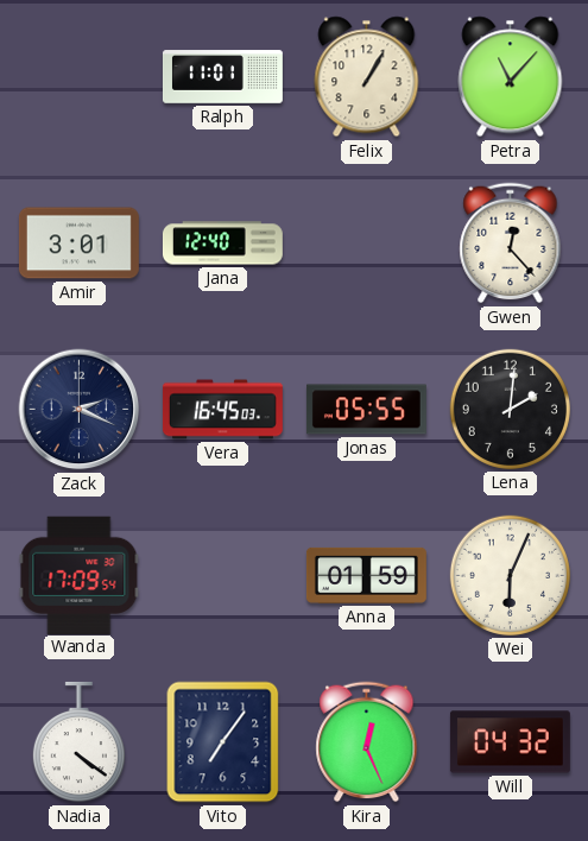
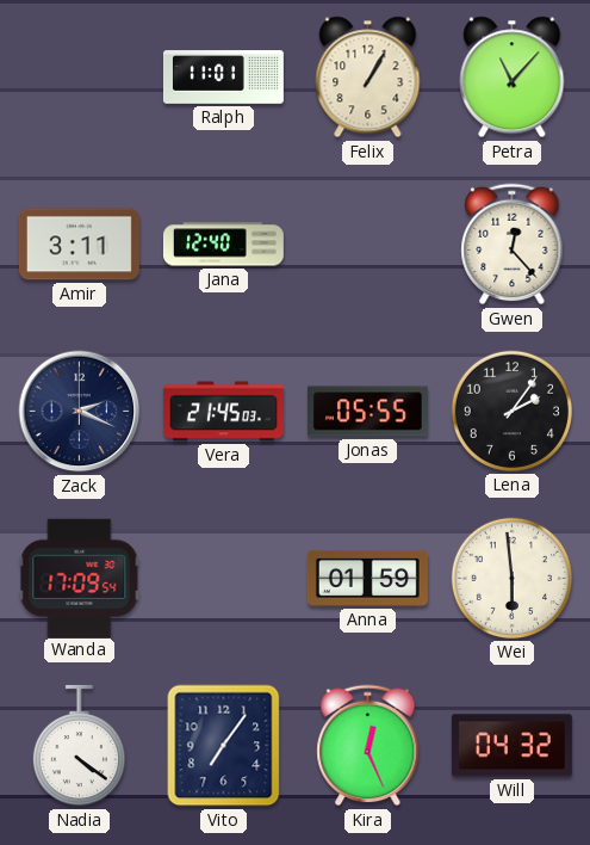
Amir: 3:01 -> 3:11
Vera: 16:45 -> 21:45
Lena: 2:01 -> 2:06
Wei: 6:04 -> 5:59
